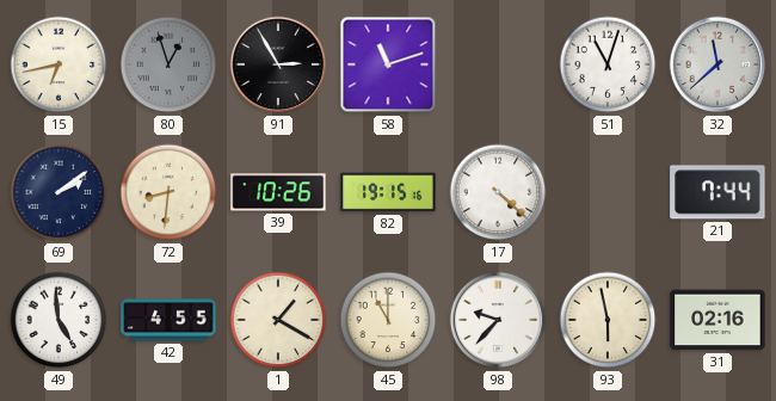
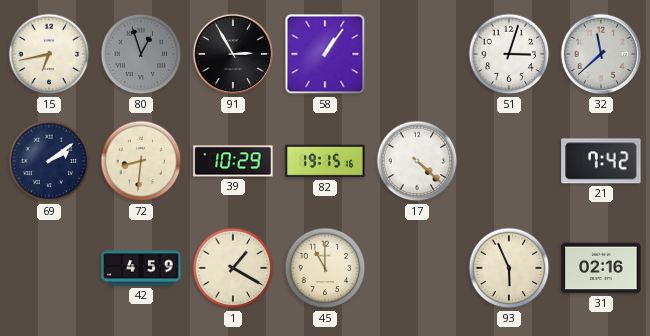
58: 11:12 -> 1:06
51: 11:03 -> 3:03
39: 10:26 -> 10:29
21: 7:44 -> 7:42
49: 4:59 -> none
42: 4:55 -> 4:59
98: 9:37 -> none
93: 5:58 -> 5:56
